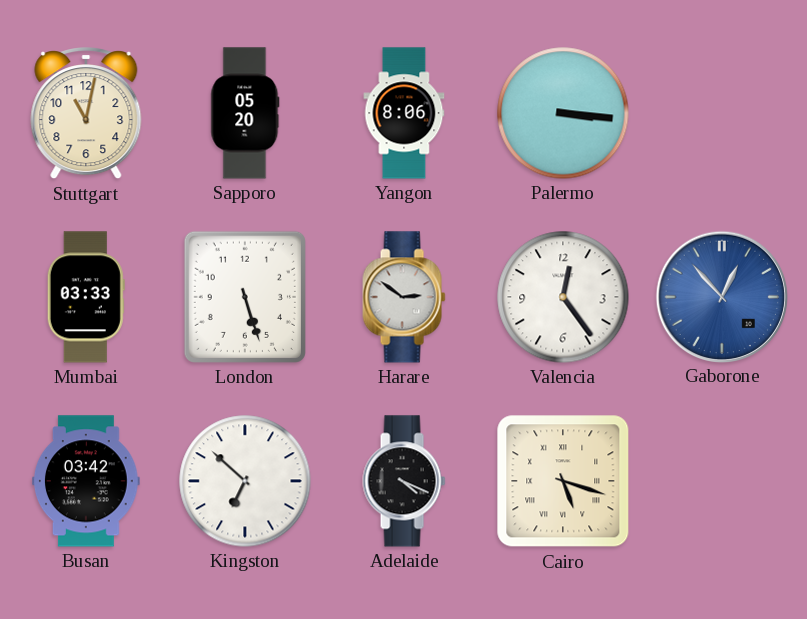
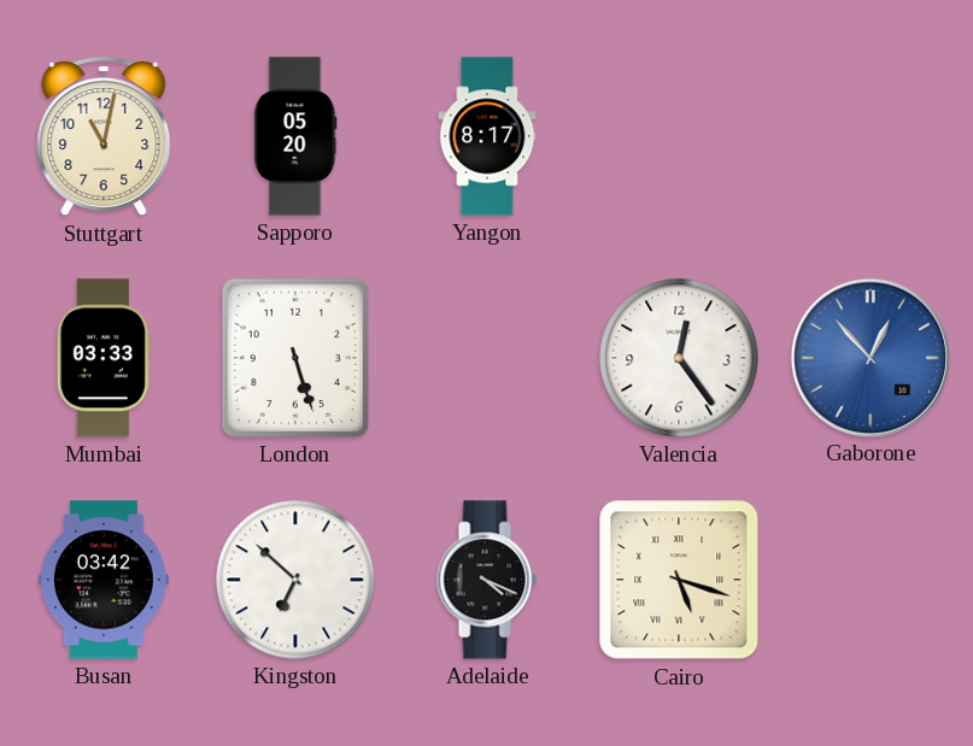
Yangon: 8:06 -> 8:17
Palermo: 3:16 -> none
Harare: 2:51 -> none
